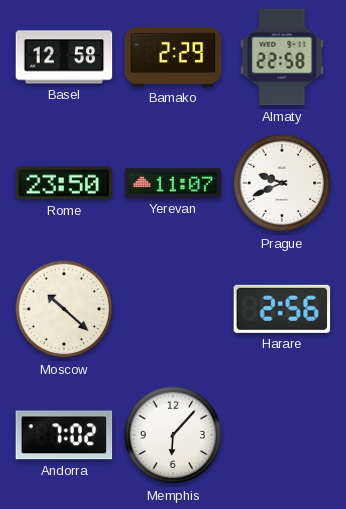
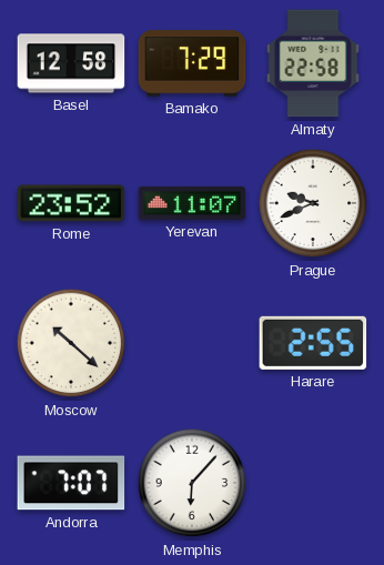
Bamako: 2:29 -> 7:29
Rome: 23:50 -> 23:52
Harare: 2:56 -> 2:55
Andorra: 7:02 -> 7:07
